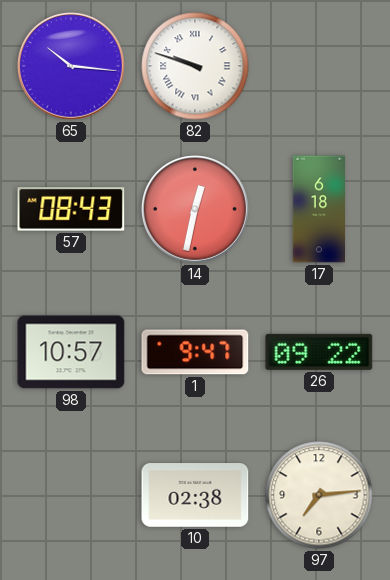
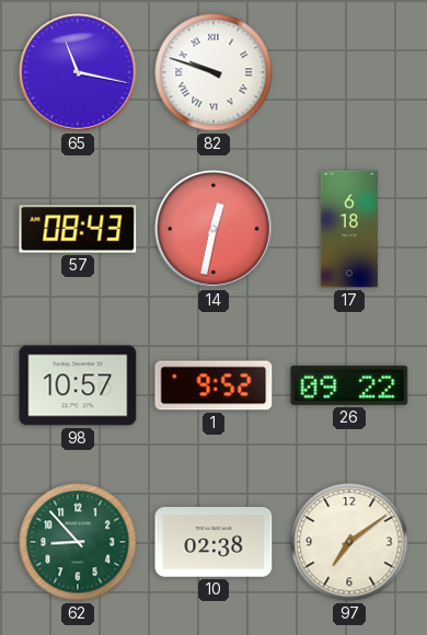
65: 10:16 -> 11:17
1: 9:47 -> 9:52
62: none -> 8:53
97: 7:14 -> 7:09
